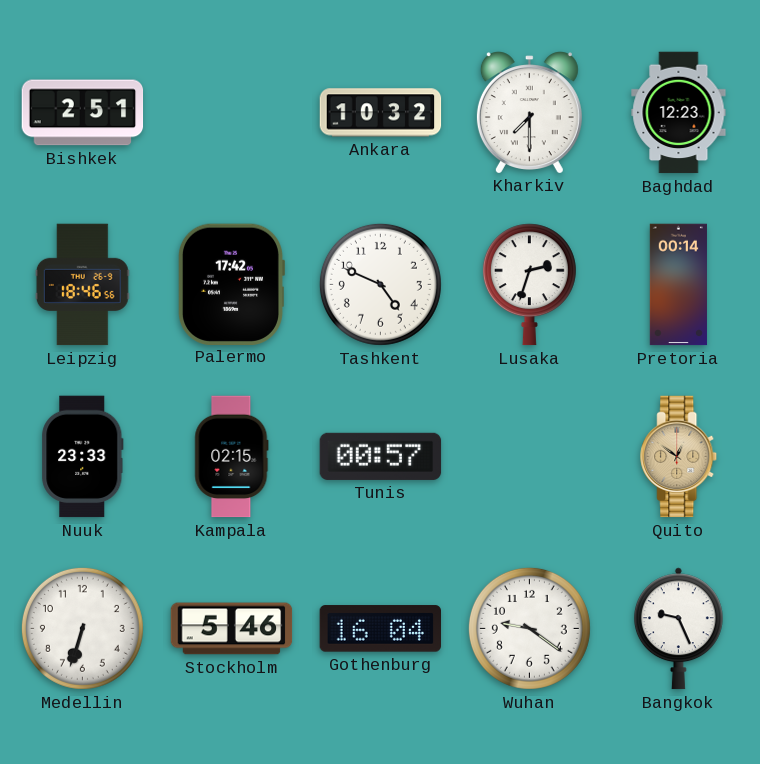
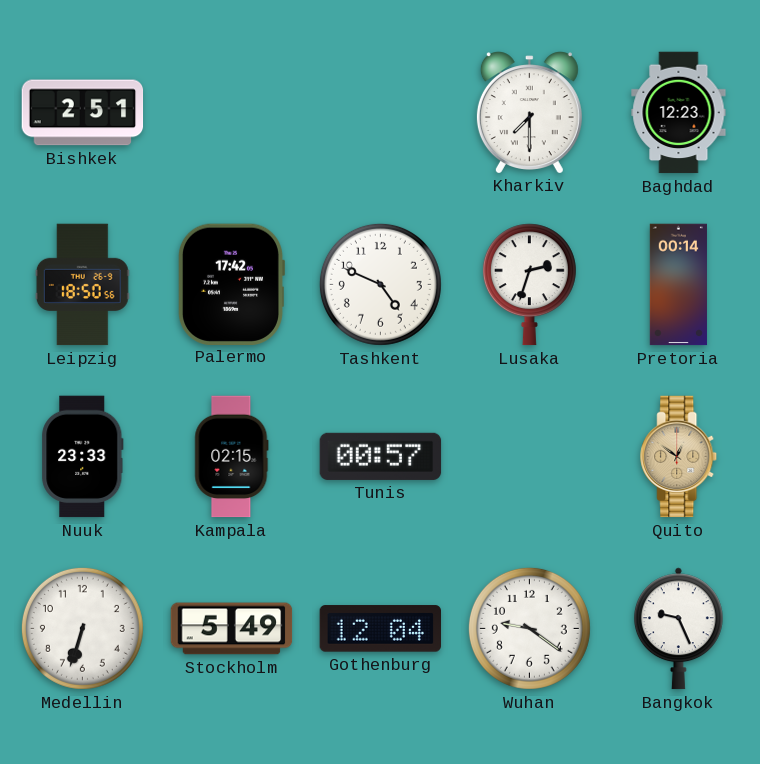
Ankara: 10:32 -> none
Leipzig: 18:46 -> 18:50
Stockholm: 5:46 -> 5:49
Gothenburg: 16:04 -> 12:04
